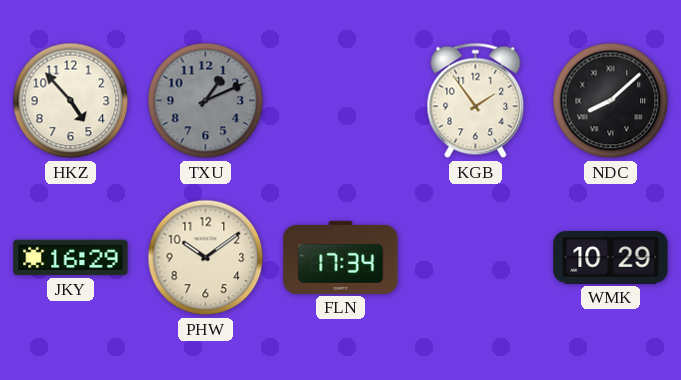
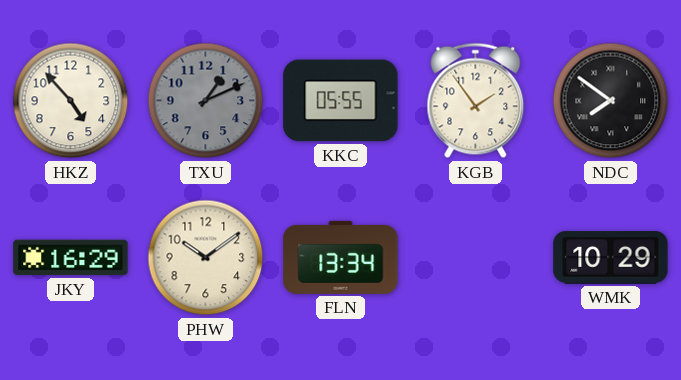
KKC: none -> 05:55
NDC: 8:08 -> 7:51
FLN: 17:34 -> 13:34
